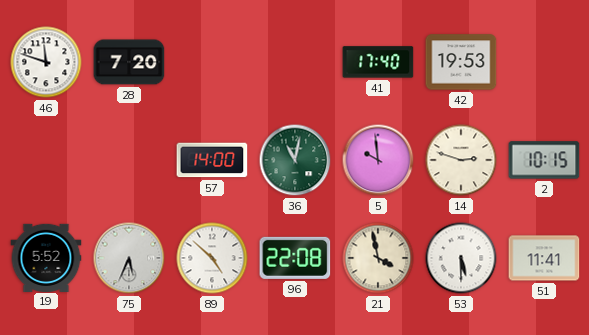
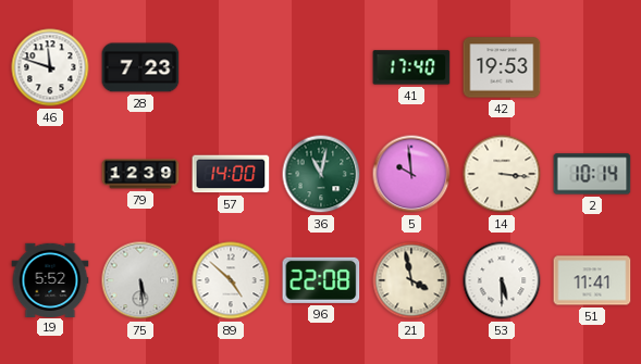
28: 7:20 -> 7:23
79: none -> 12:39
14: 2:48 -> 3:16
2: 10:15 -> 10:14
75: 5:34 -> 5:29
